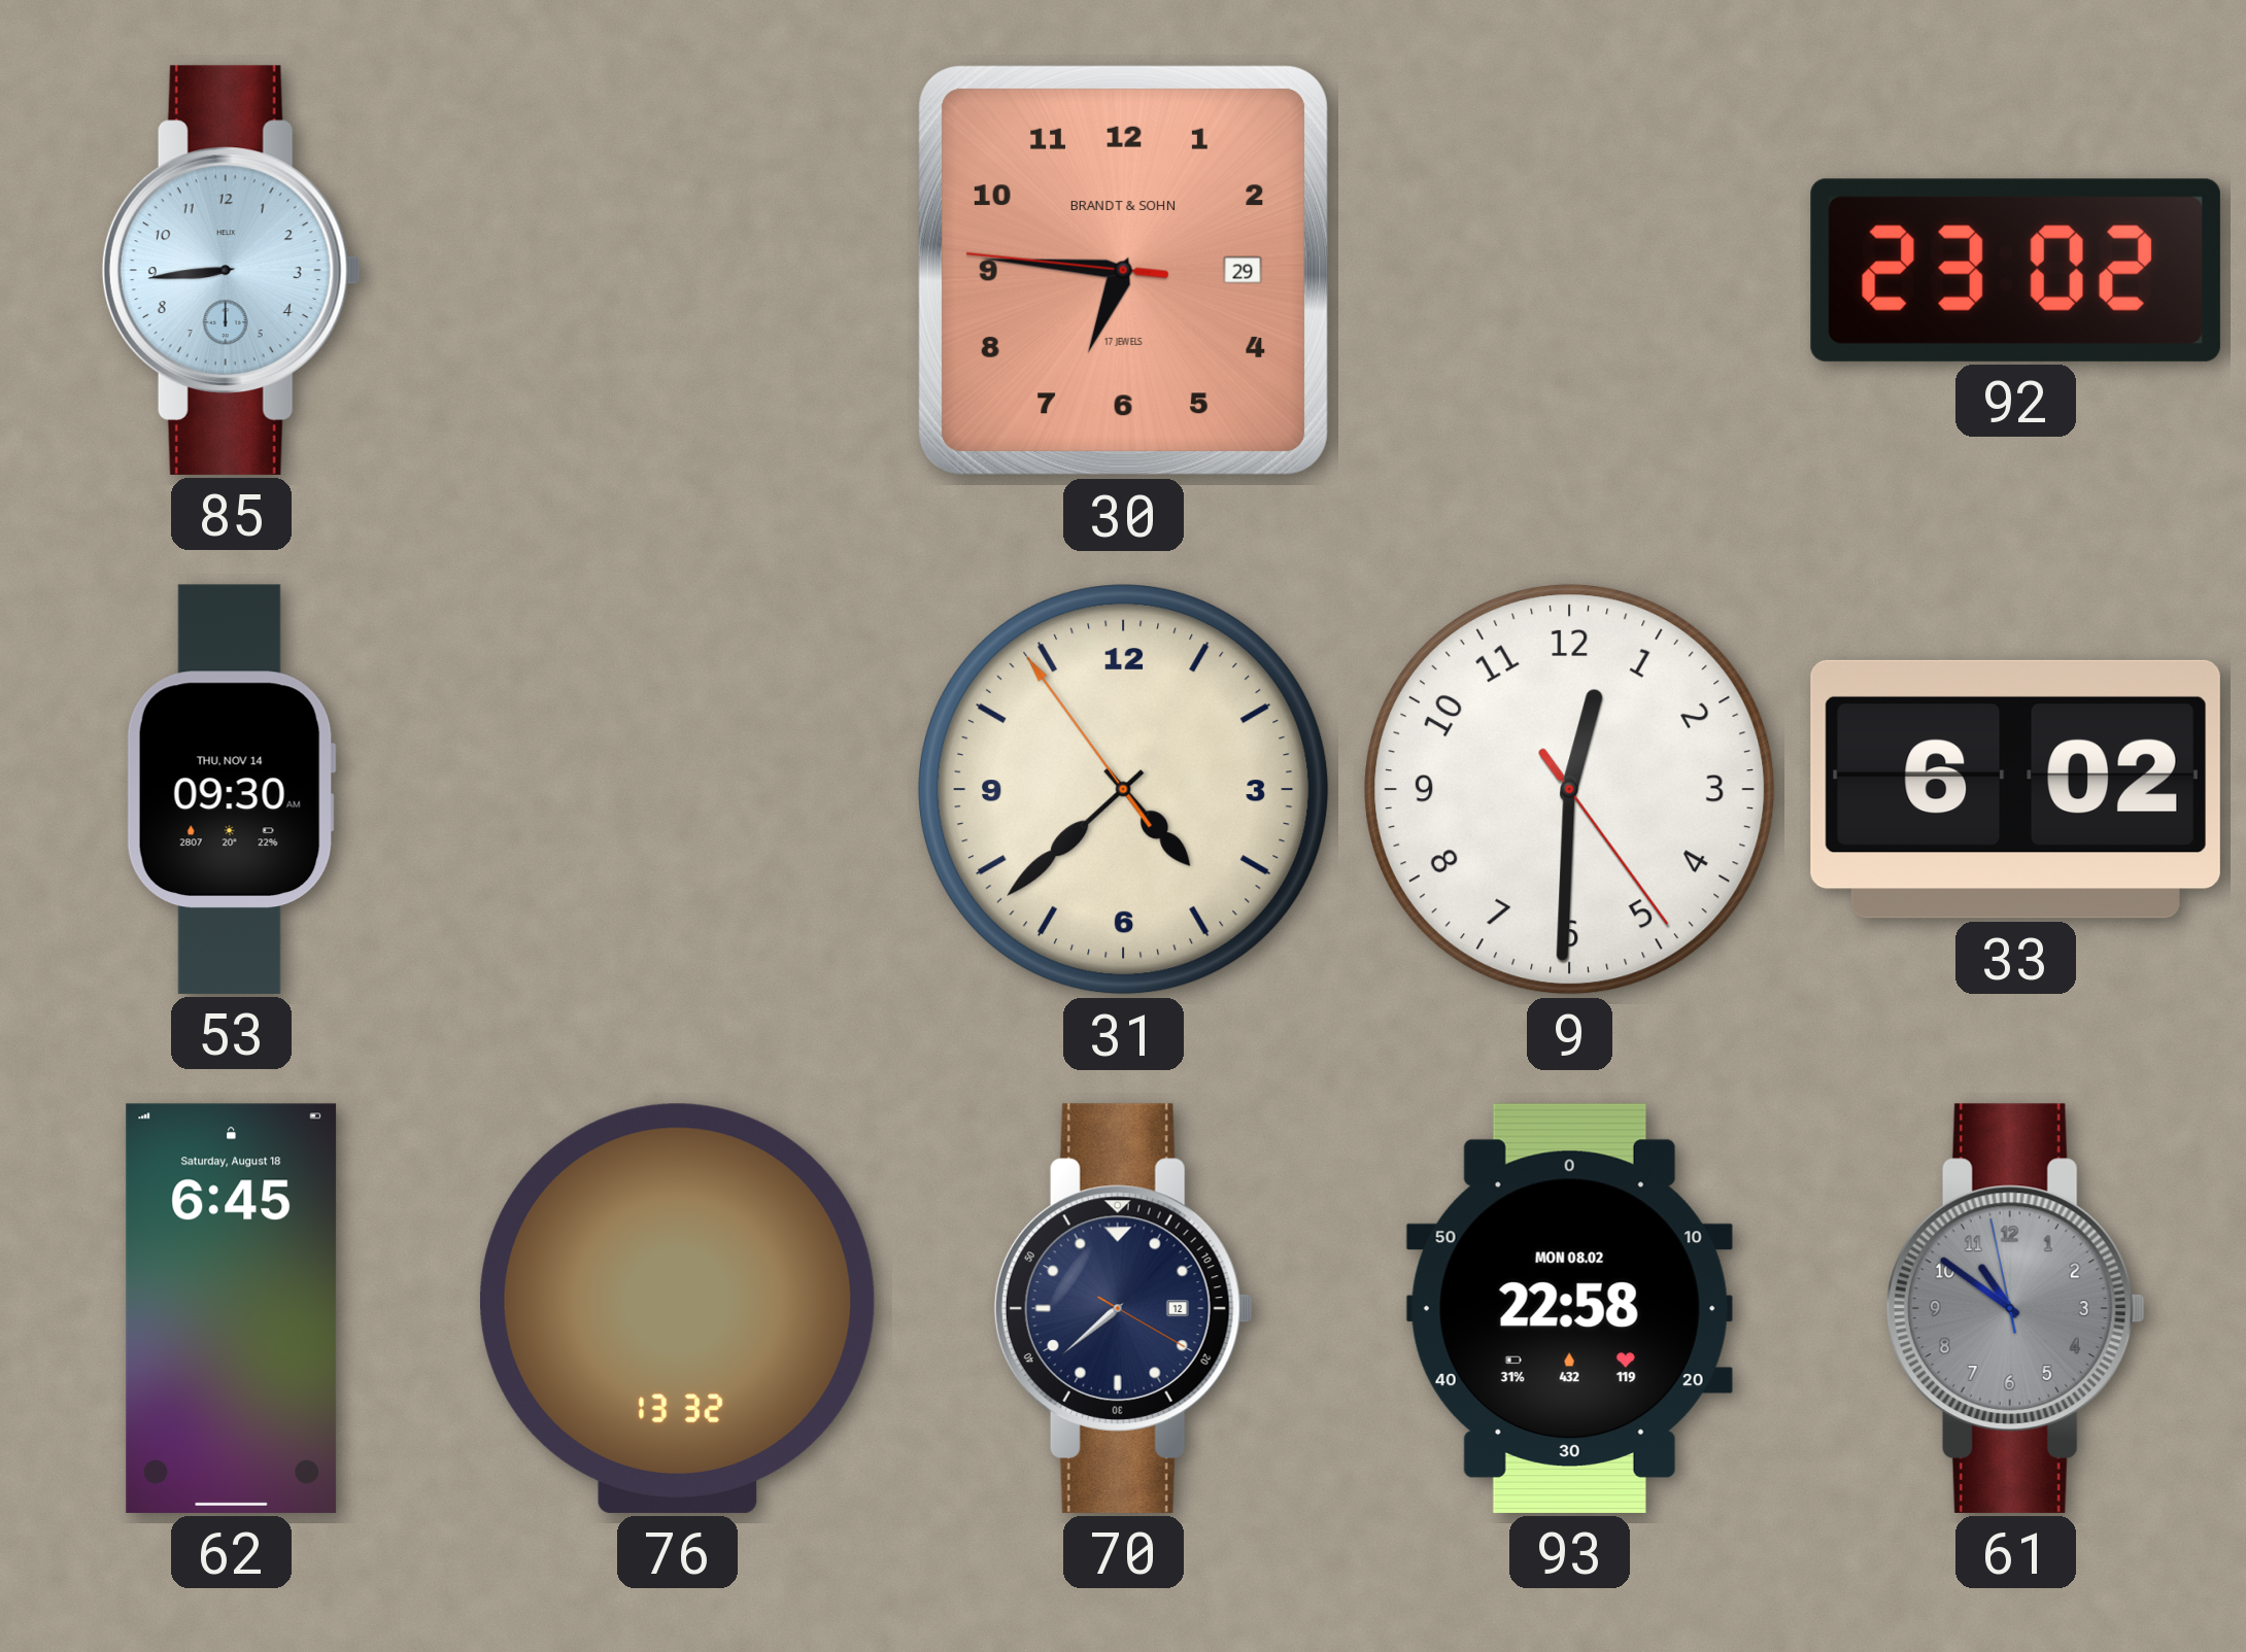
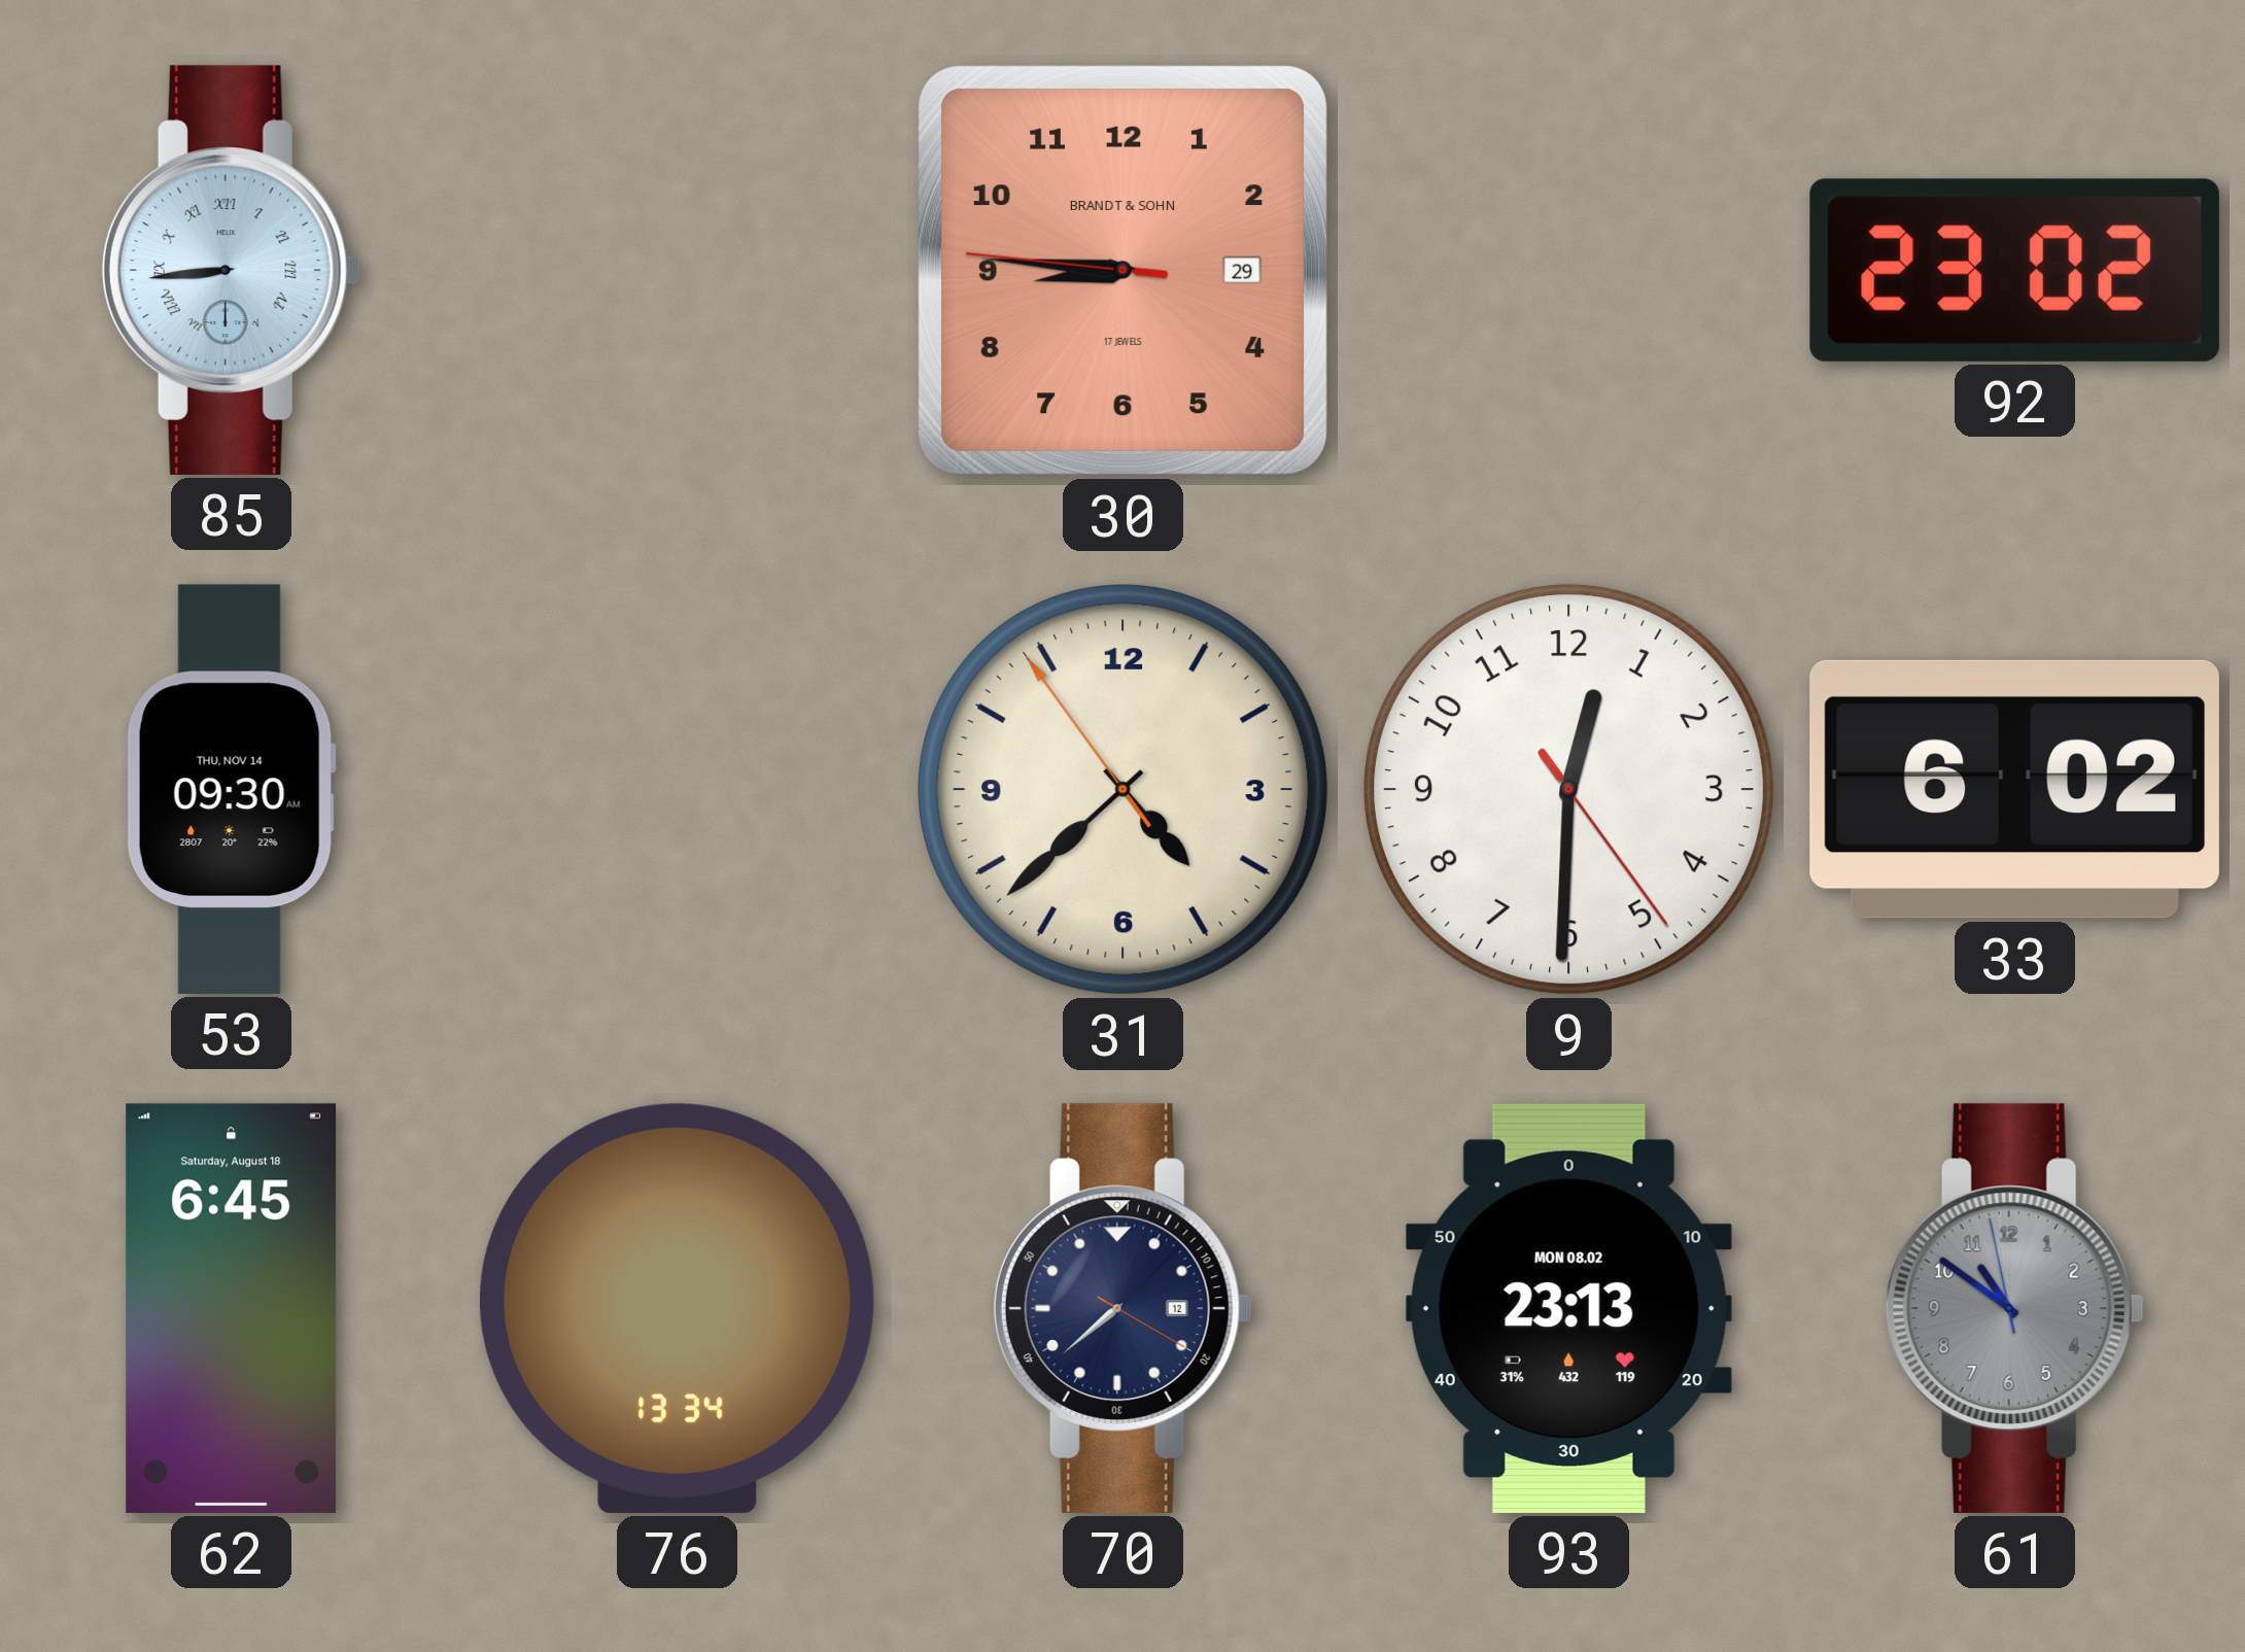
85 numerals: Arabic -> Roman
30: 6:45 -> 8:45
76: 13:32 -> 13:34
93: 22:58 -> 23:13
